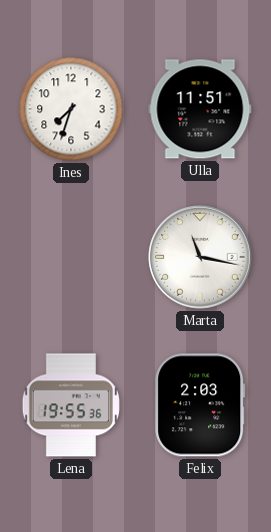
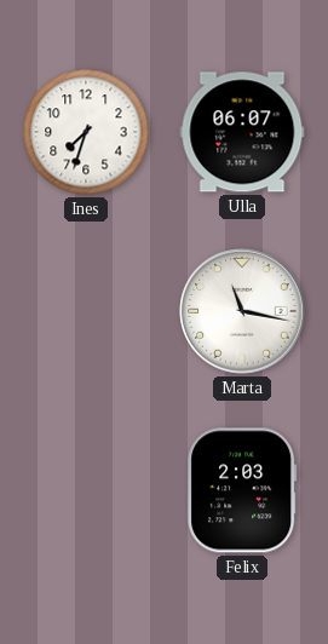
Ulla: 11:51 -> 06:07
Lena: 19:55 -> none
